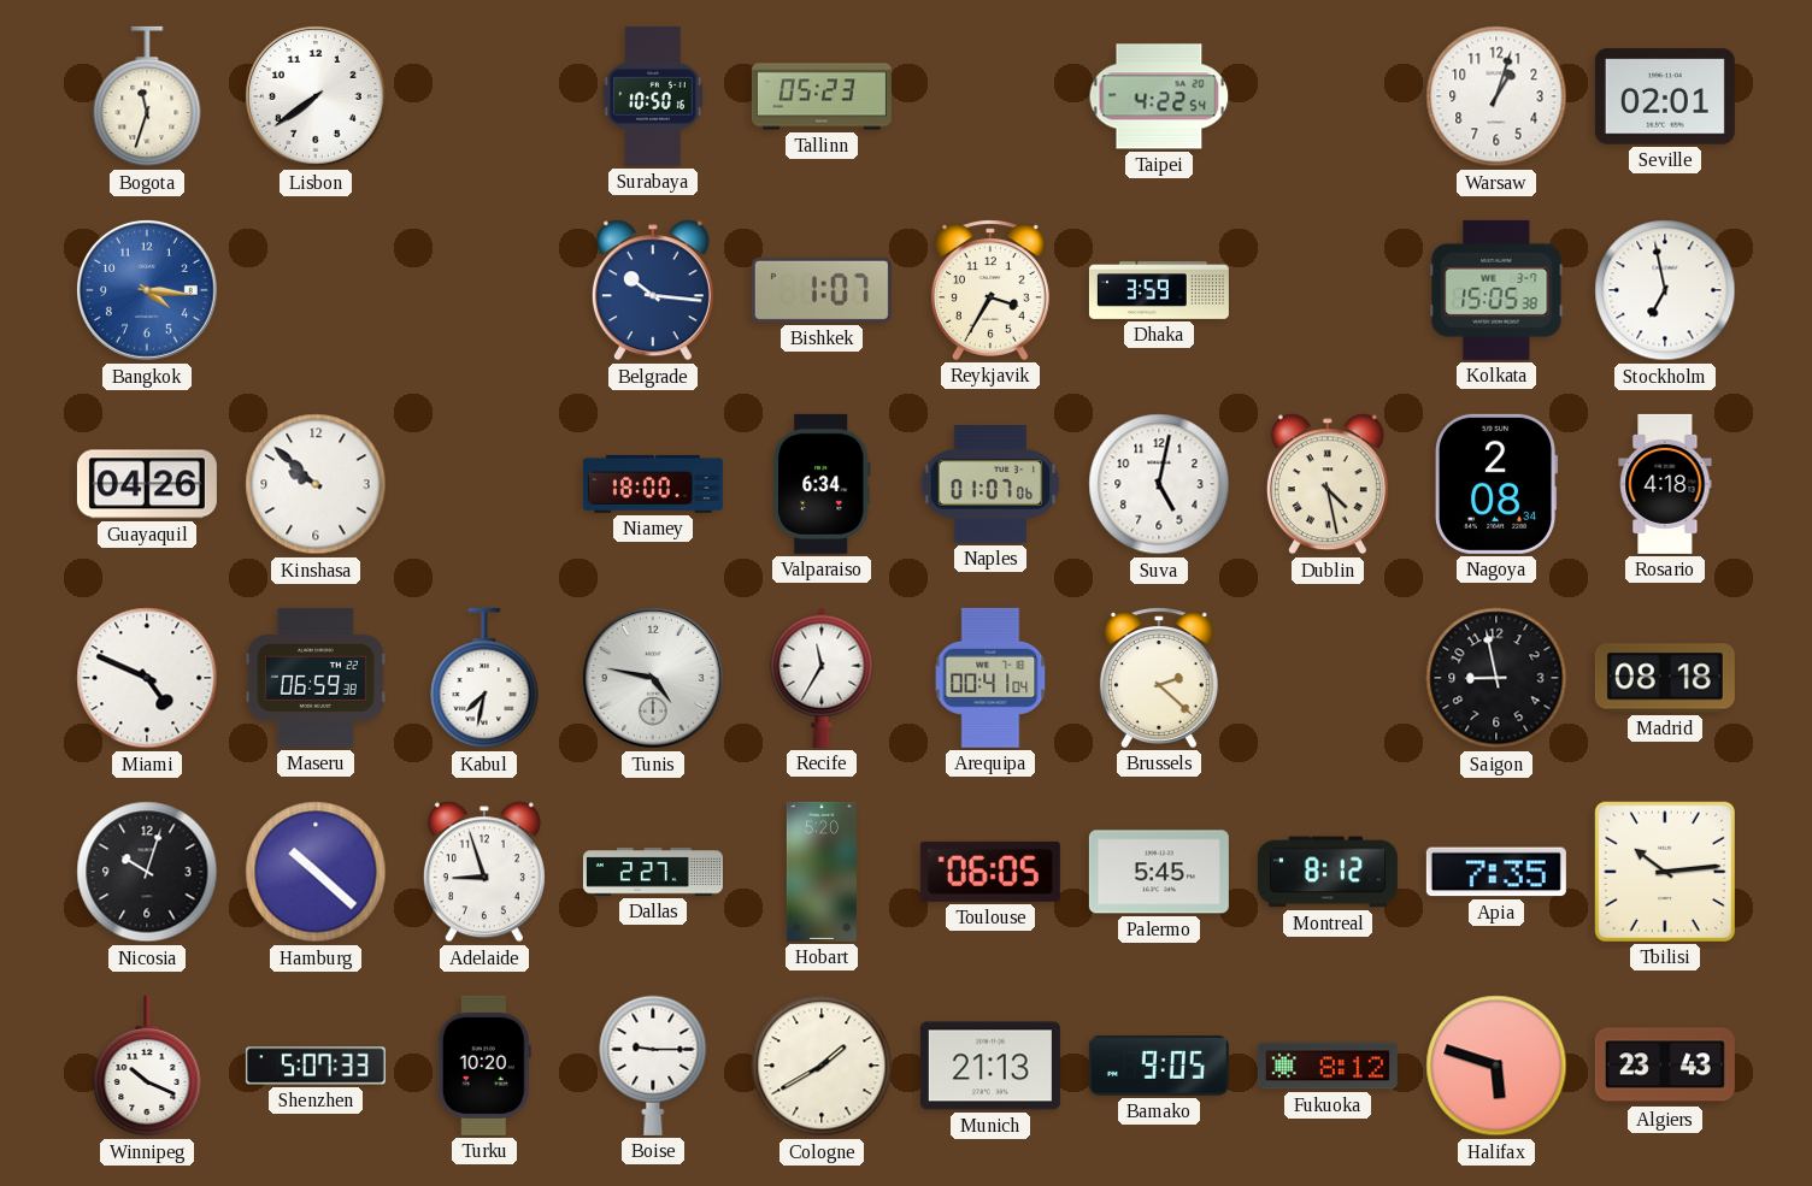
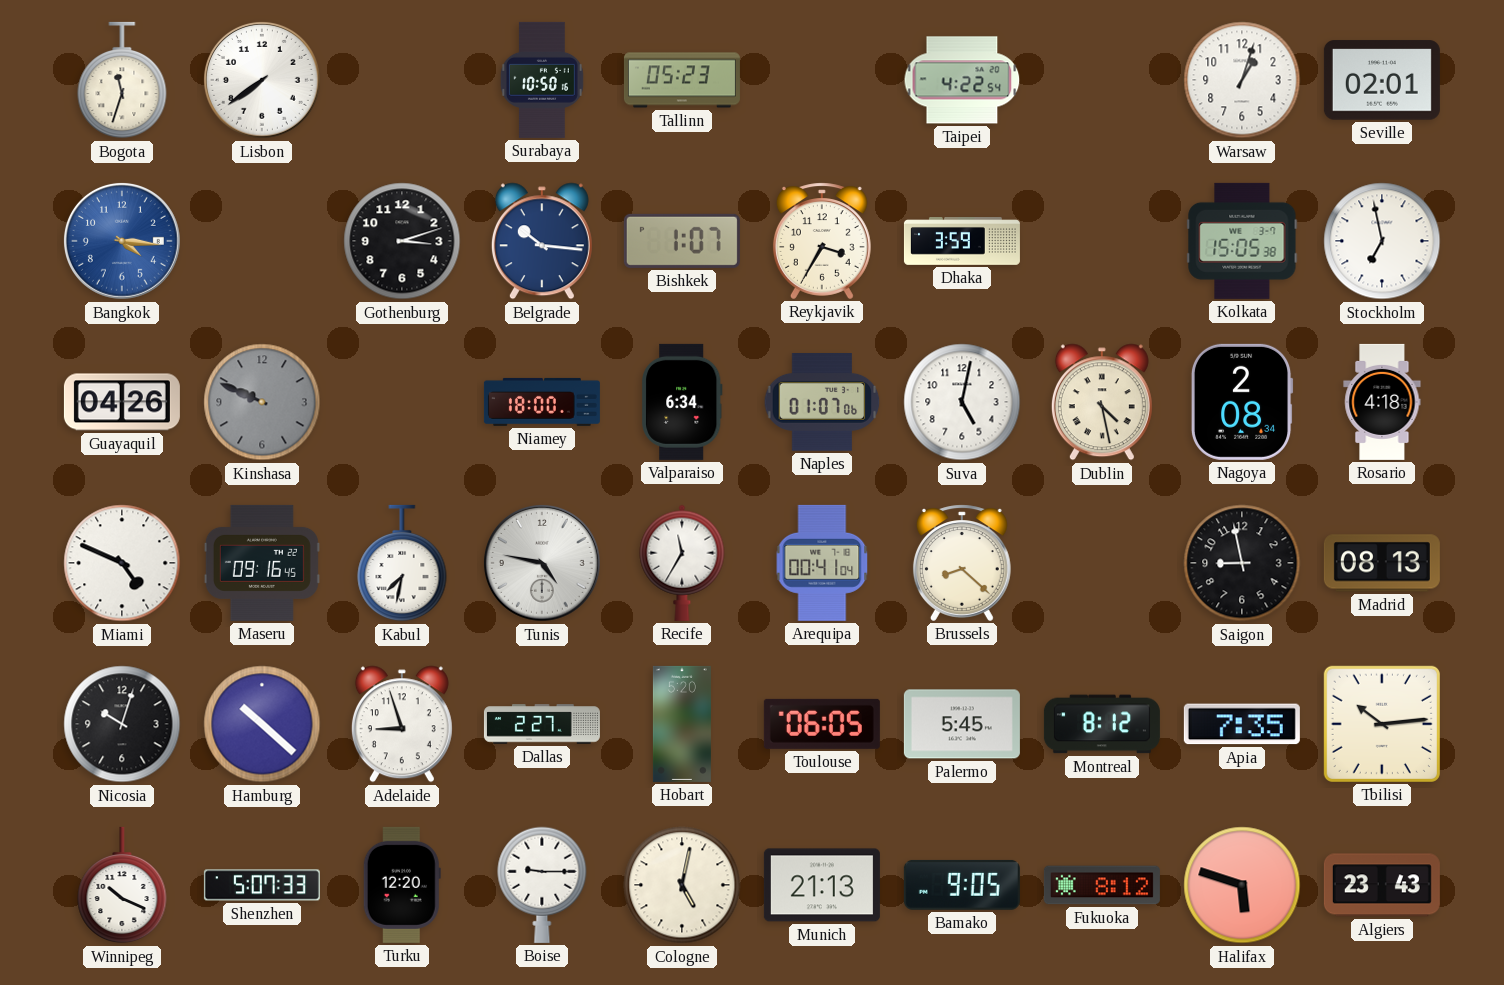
Gothenburg: none -> 3:12
Kinshasa: 9:52 -> 9:49
Kinshasa dial: white -> grey
Maseru: 06:59 -> 09:16
Brussels: 2:22 -> 8:22
Madrid: 08:18 -> 08:13
Turku: 10:20 -> 12:20
Cologne: 1:40 -> 5:02
